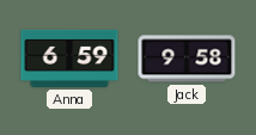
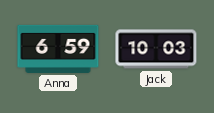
Jack: 9:58 -> 10:03
